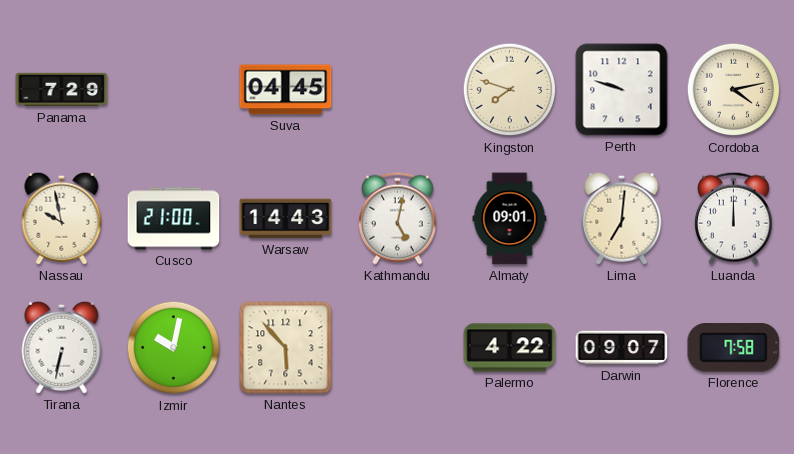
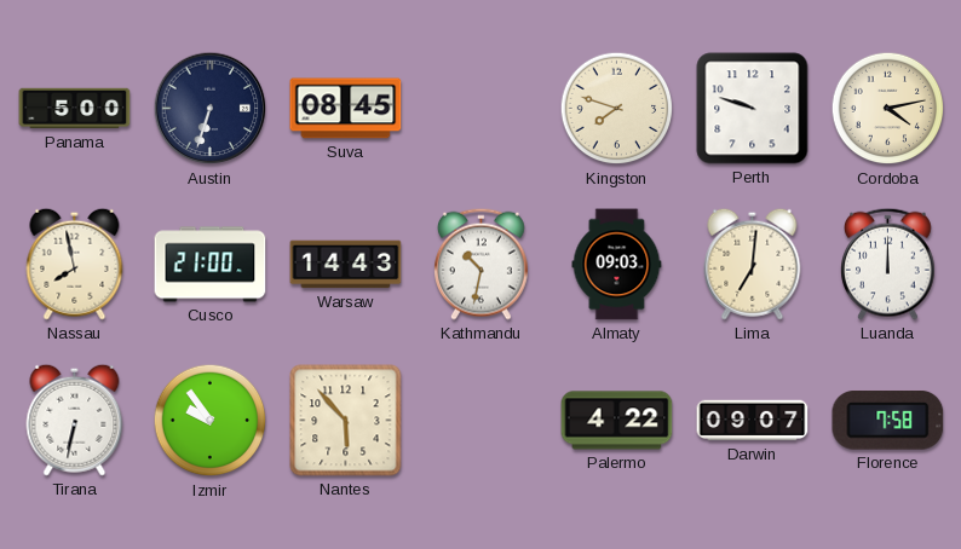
Panama: 7:29 -> 5:00
Austin: none -> 6:33
Suva: 04:45 -> 08:45
Nassau: 9:58 -> 7:58
Kathmandu: 5:02 -> 10:32
Almaty: 09:01 -> 09:03
Izmir: 10:02 -> 9:54
